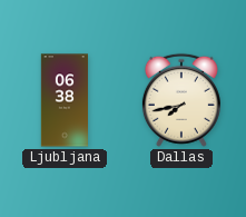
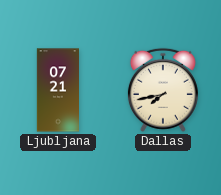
Ljubljana: 06:38 -> 07:21
